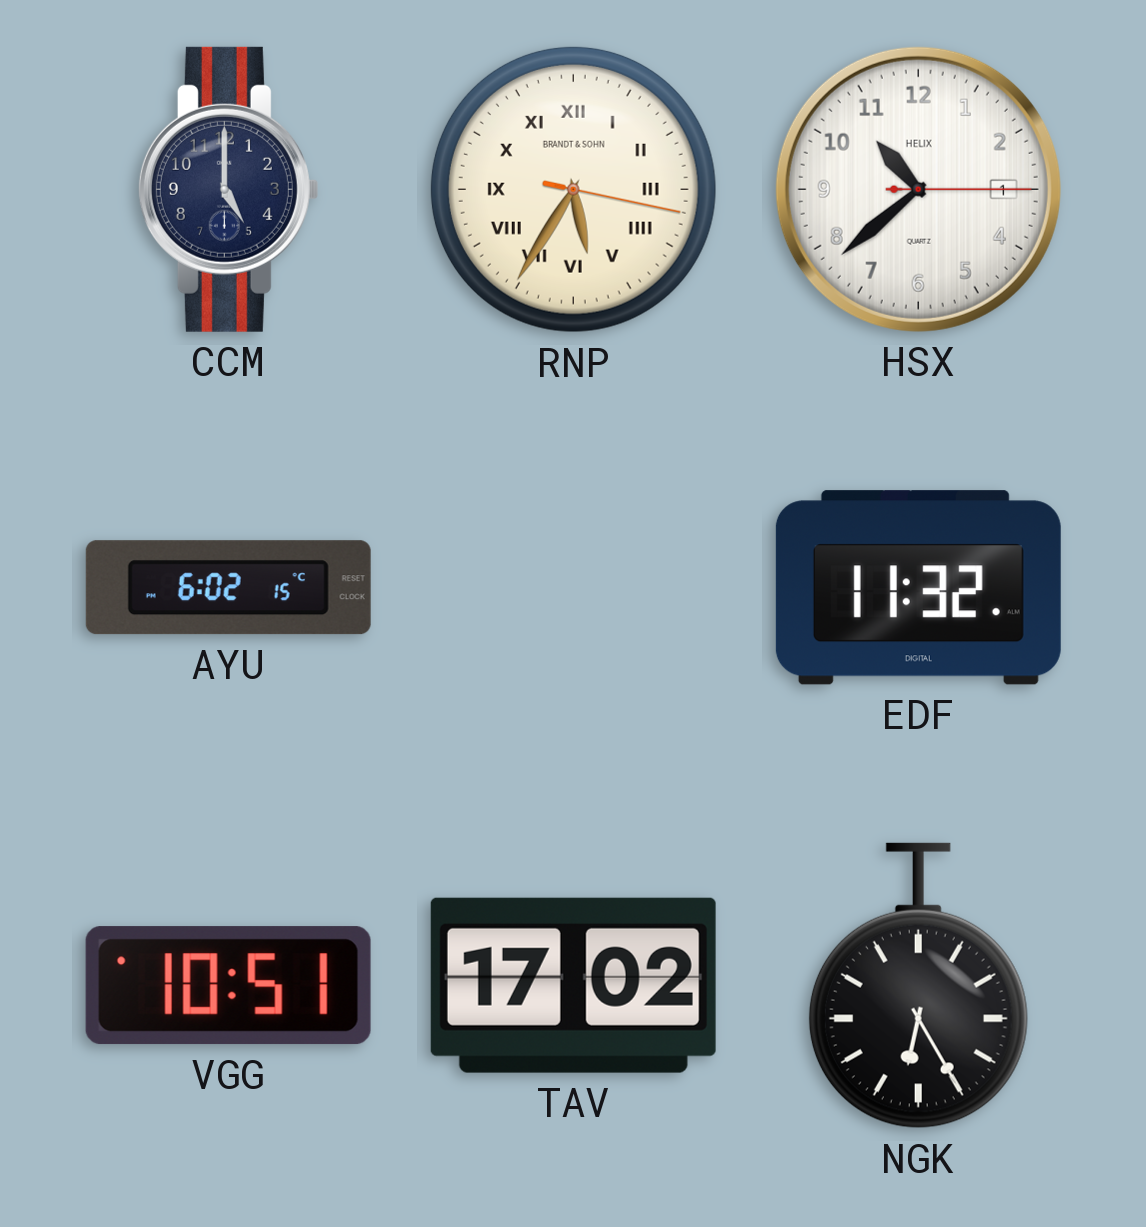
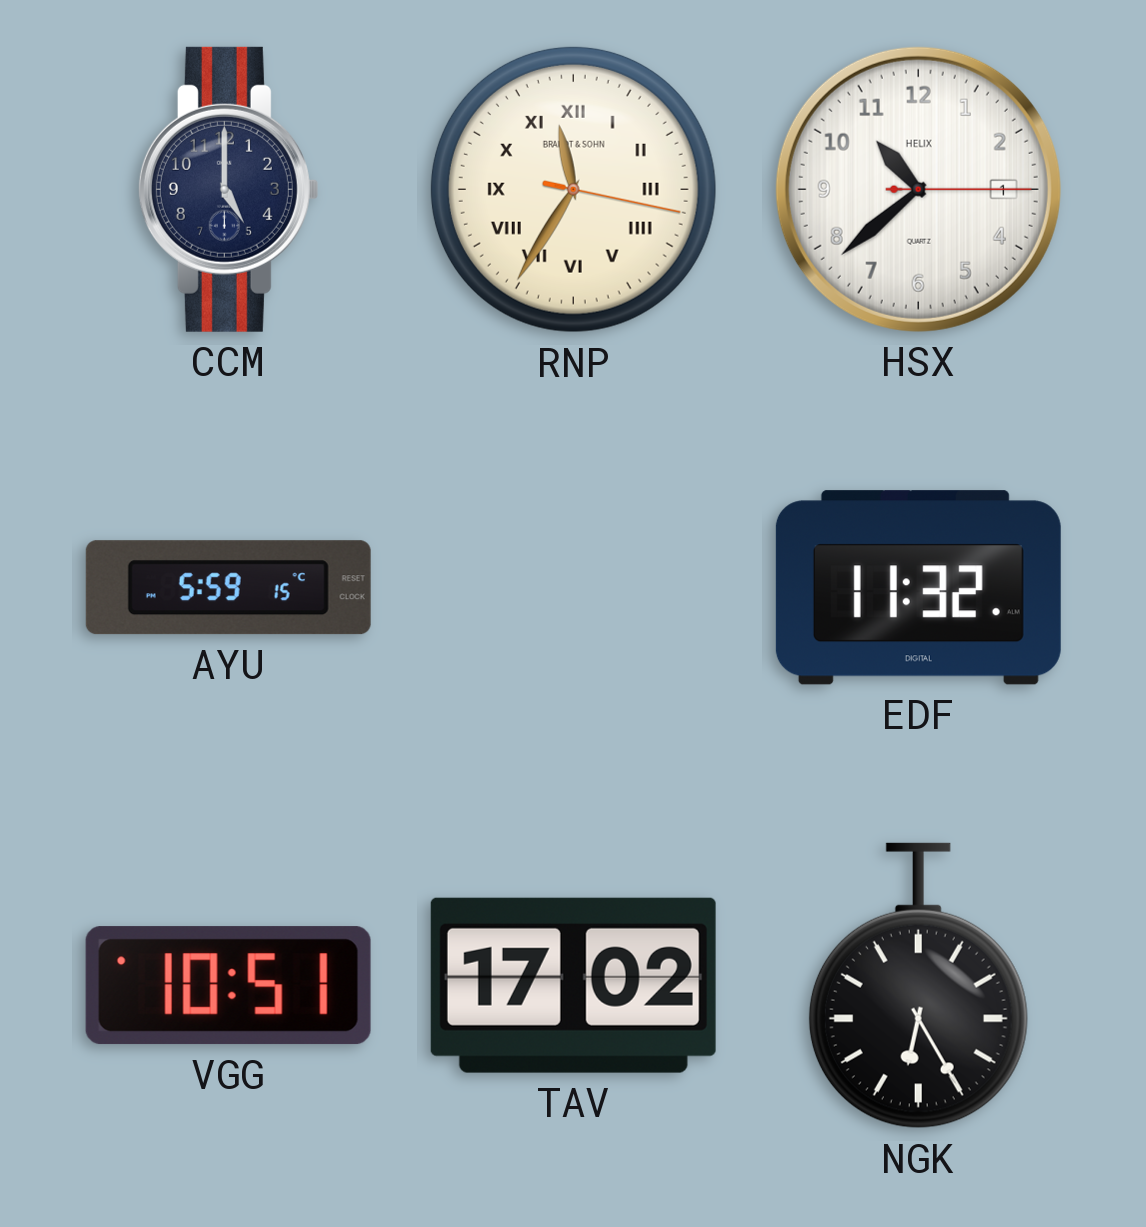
RNP: 5:35 -> 11:35
AYU: 6:02 -> 5:59
